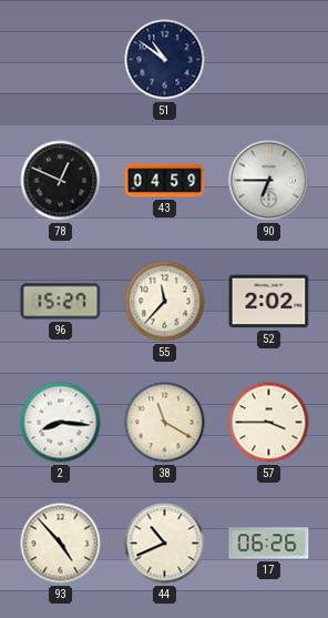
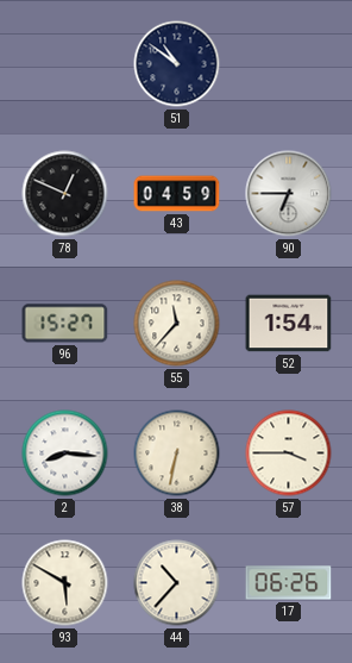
52: 2:02 -> 1:54
38: 11:20 -> 6:32
93: 4:53 -> 5:50
44: 10:41 -> 10:37
